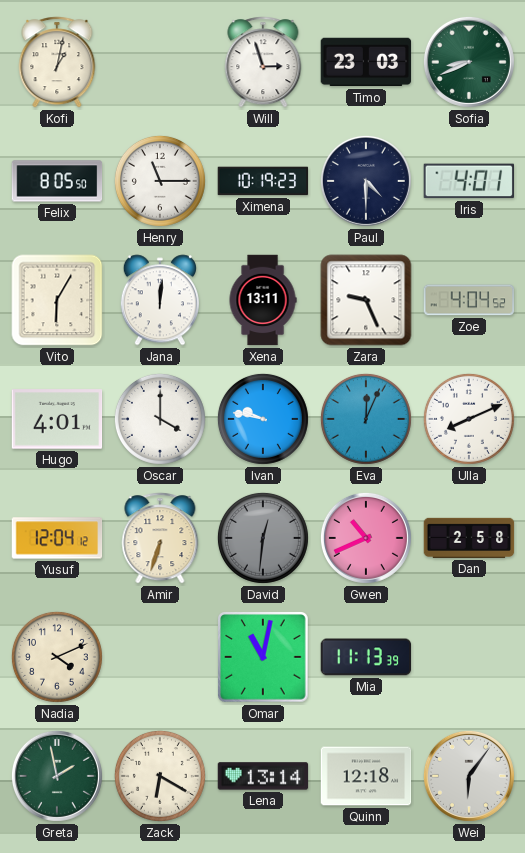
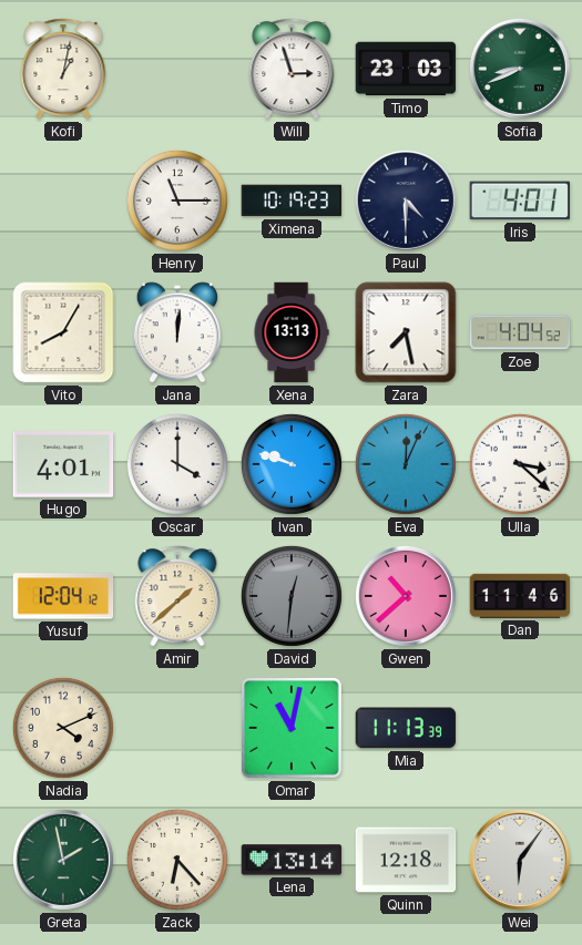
Felix: 8:05 -> none
Vito: 6:05 -> 8:05
Xena: 13:11 -> 13:13
Zara: 9:26 -> 7:28
Ivan: 9:47 -> 9:48
Ulla: 8:11 -> 3:22
Amir: 6:33 -> 1:38
Gwen: 10:41 -> 10:38
Dan: 2:58 -> 11:46
Zack: 6:20 -> 6:23
